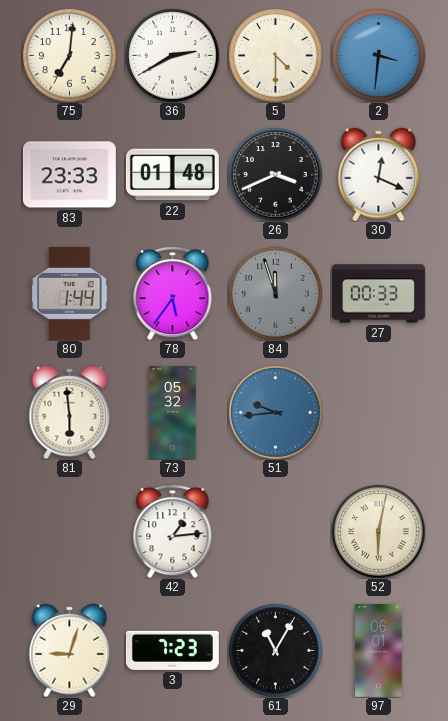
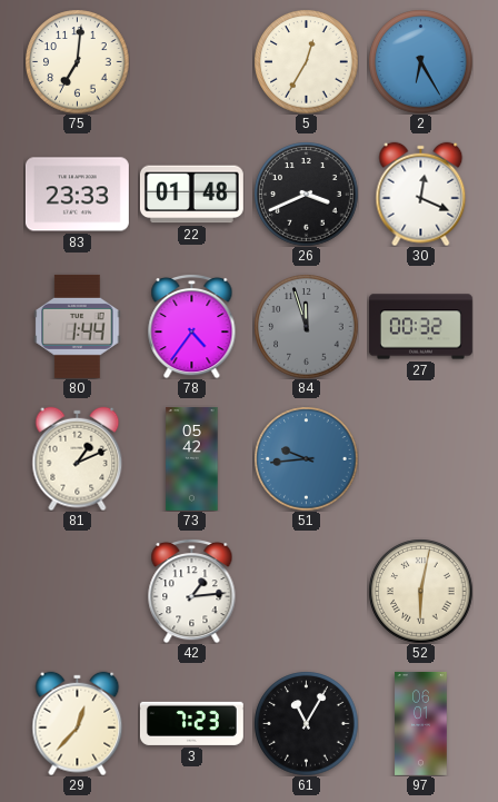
36: 2:40 -> none
5: 4:30 -> 12:35
2: 3:31 -> 6:25
78: 5:36 -> 4:36
27: 00:33 -> 00:32
81: 5:59 -> 1:11
73: 05:32 -> 05:42
29: 9:03 -> 12:37
